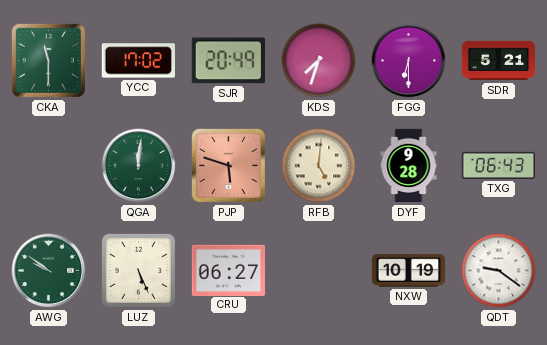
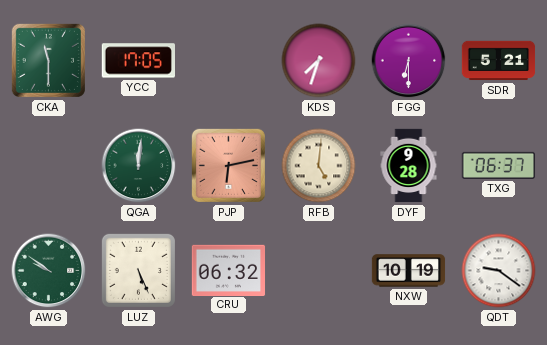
YCC: 17:02 -> 17:05
SJR: 20:49 -> none
PJP: 5:48 -> 6:13
TXG: 06:43 -> 06:37
CRU: 06:27 -> 06:32
